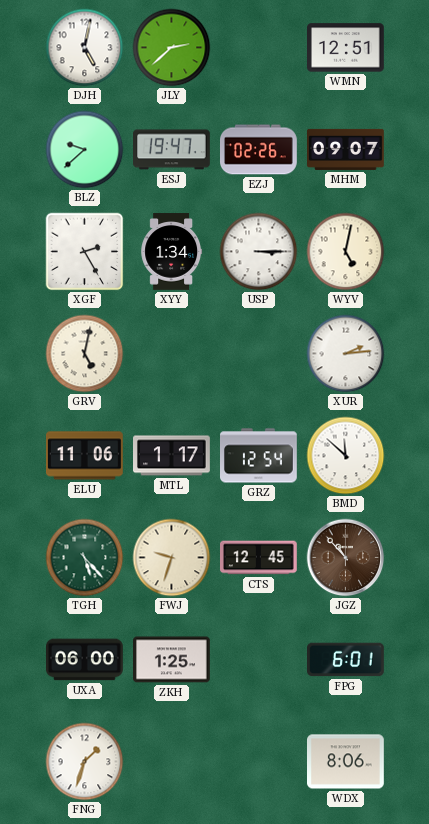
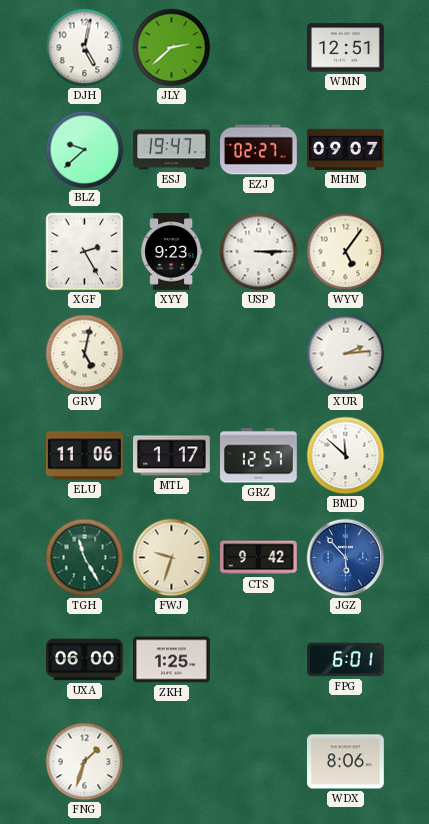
EZJ: 02:26 -> 02:27
XYY: 1:34 -> 9:23
WYV: 5:02 -> 5:06
GRZ: 12:54 -> 12:57
TGH: 5:23 -> 11:25
CTS: 12:45 -> 9:42
JGZ: 10:53 -> 5:53
JGZ dial: brown -> blue
